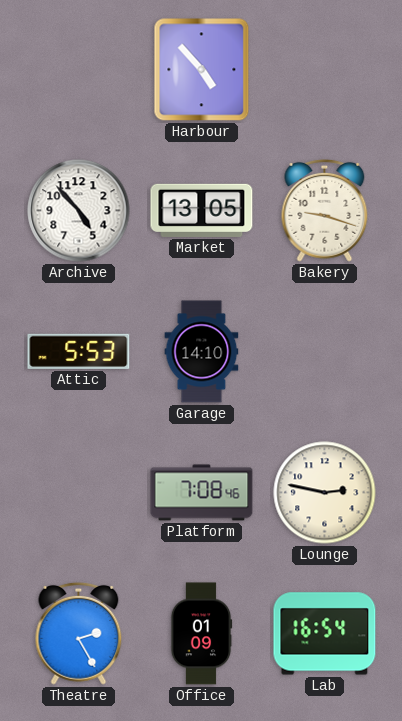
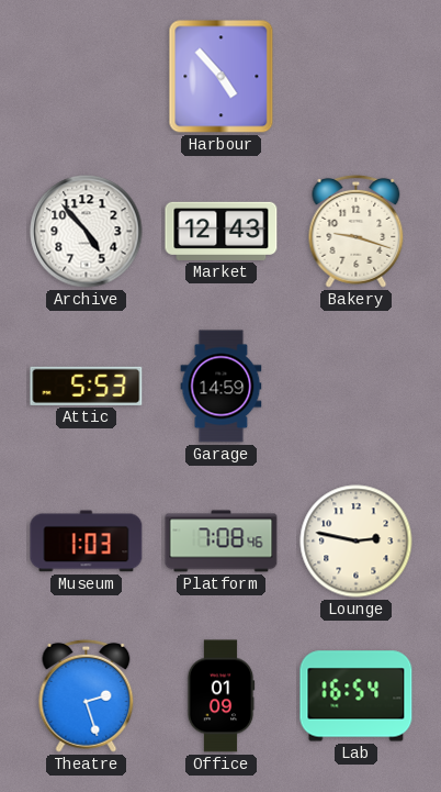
Market: 13:05 -> 12:43
Garage: 14:10 -> 14:59
Museum: none -> 1:03
Theatre: 2:25 -> 2:27
